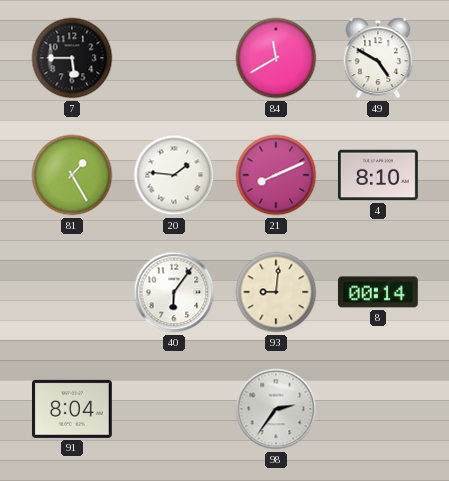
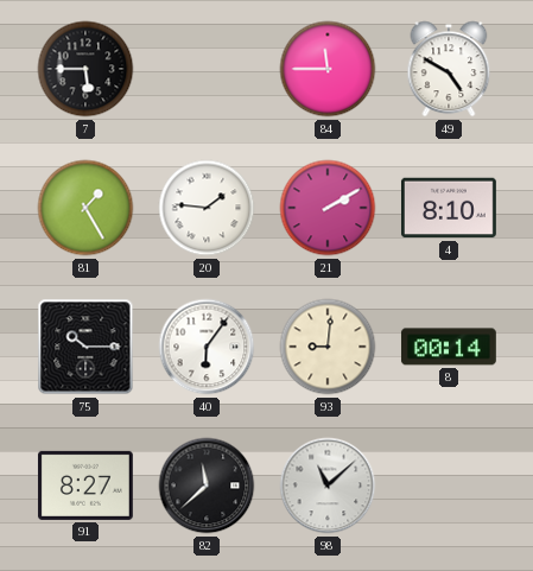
84: 11:40 -> 11:45
21: 8:11 -> 2:10
75: none -> 10:15
91: 8:04 -> 8:27
82: none -> 11:38
98: 2:36 -> 11:08
